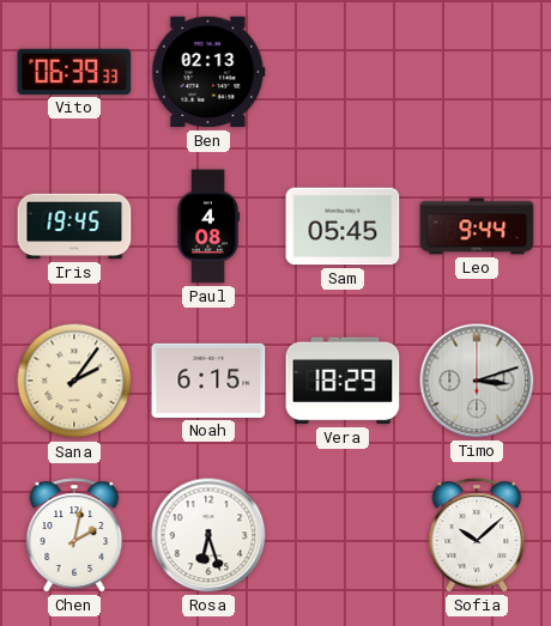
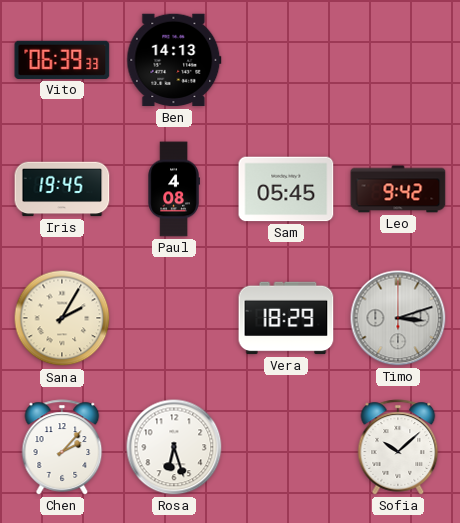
Ben: 02:13 -> 14:13
Leo: 9:44 -> 9:42
Sana: 2:06 -> 2:05
Noah: 6:15 -> none
Chen: 2:02 -> 2:07
